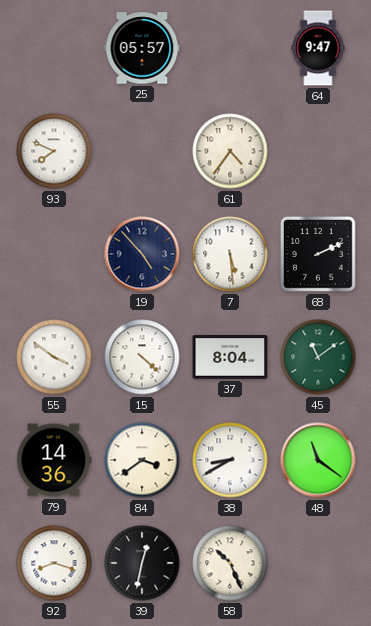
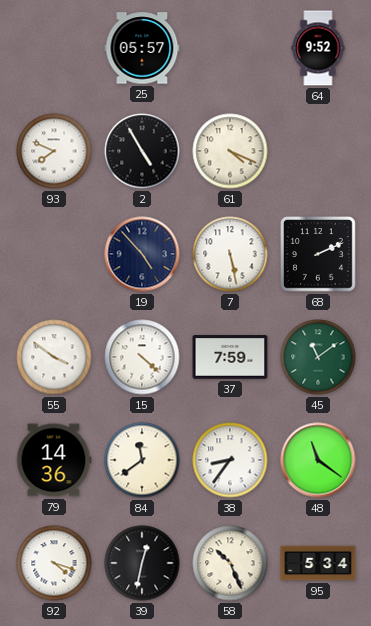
64: 9:47 -> 9:52
2: none -> 4:55
61: 4:36 -> 4:19
7: 5:29 -> 5:28
37: 8:04 -> 7:59
84: 3:39 -> 11:39
38: 8:40 -> 8:36
92: 8:18 -> 4:18
95: none -> 5:34
